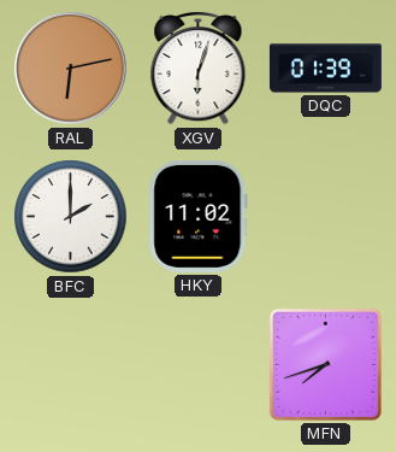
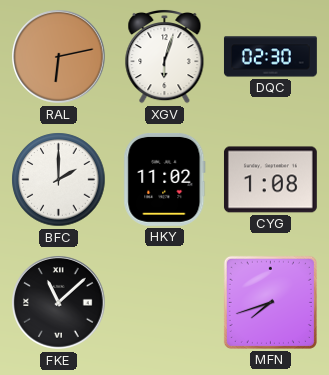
DQC: 01:39 -> 02:30
CYG: none -> 1:08
FKE: none -> 11:08
